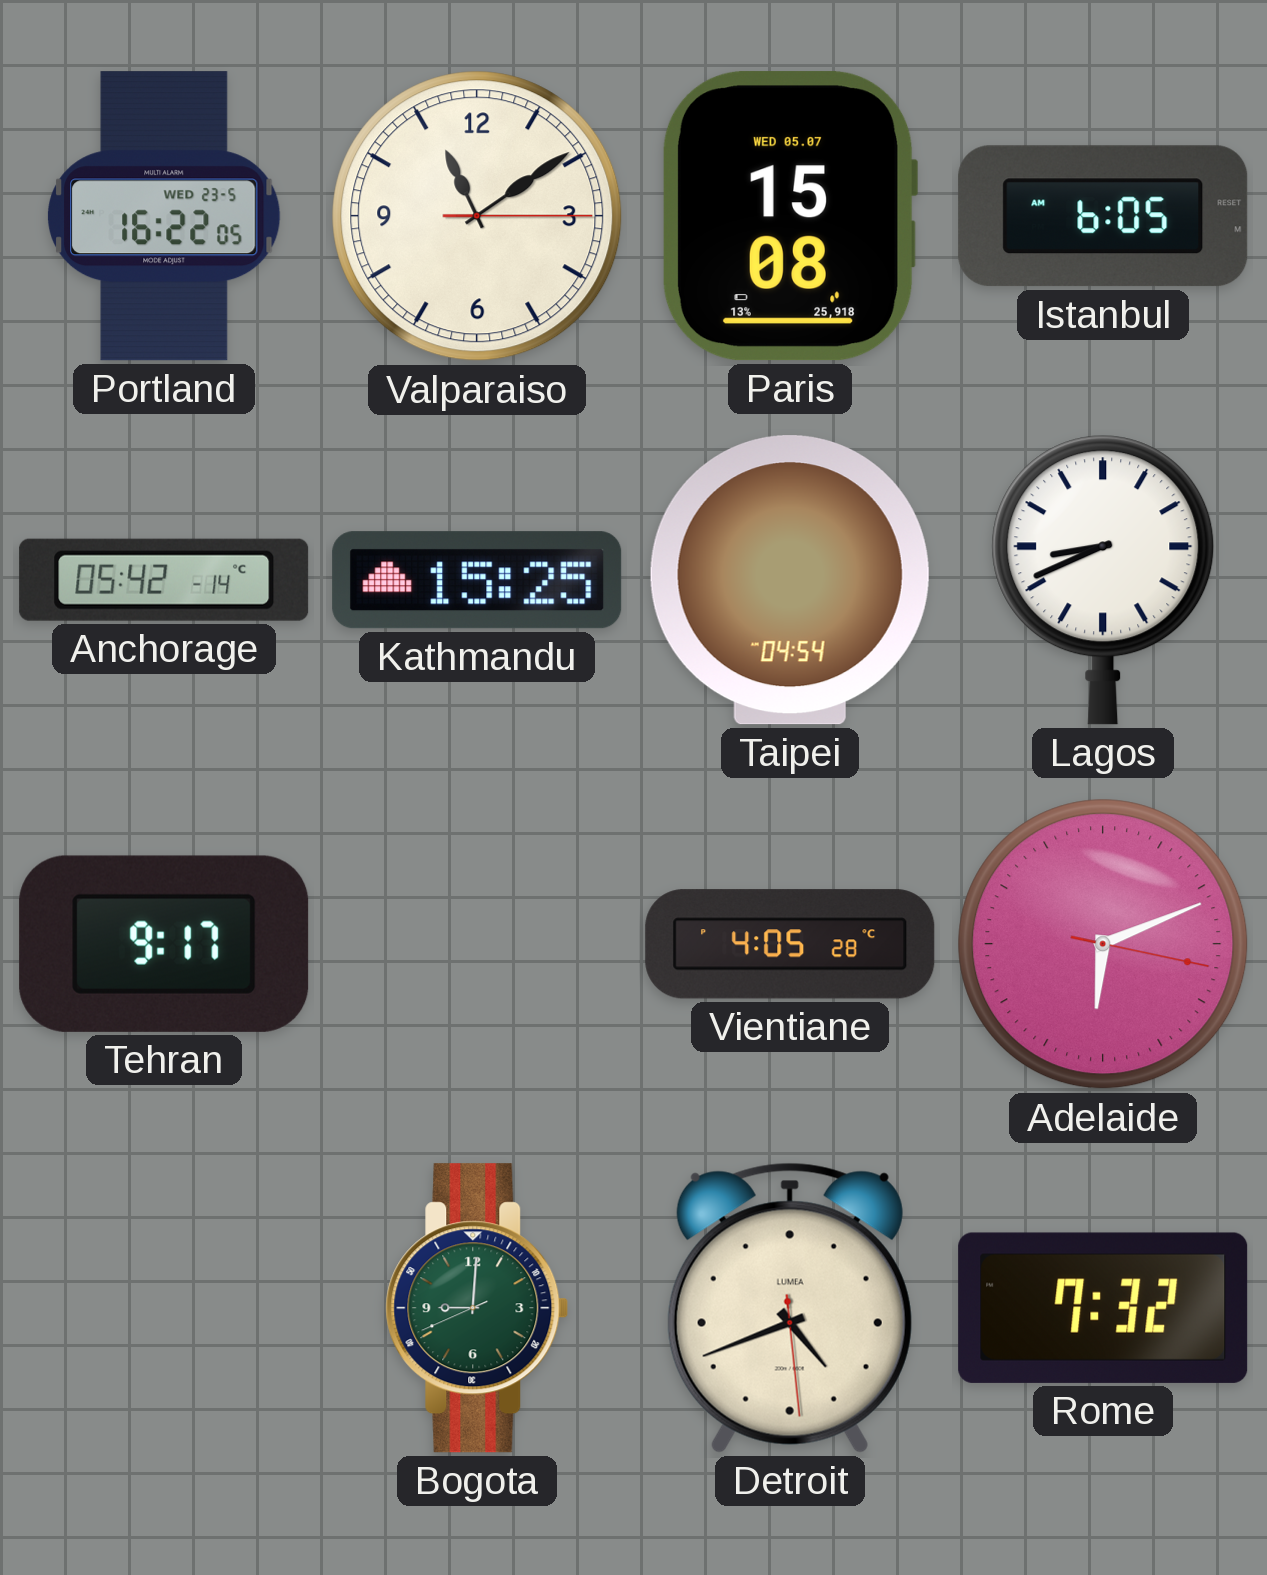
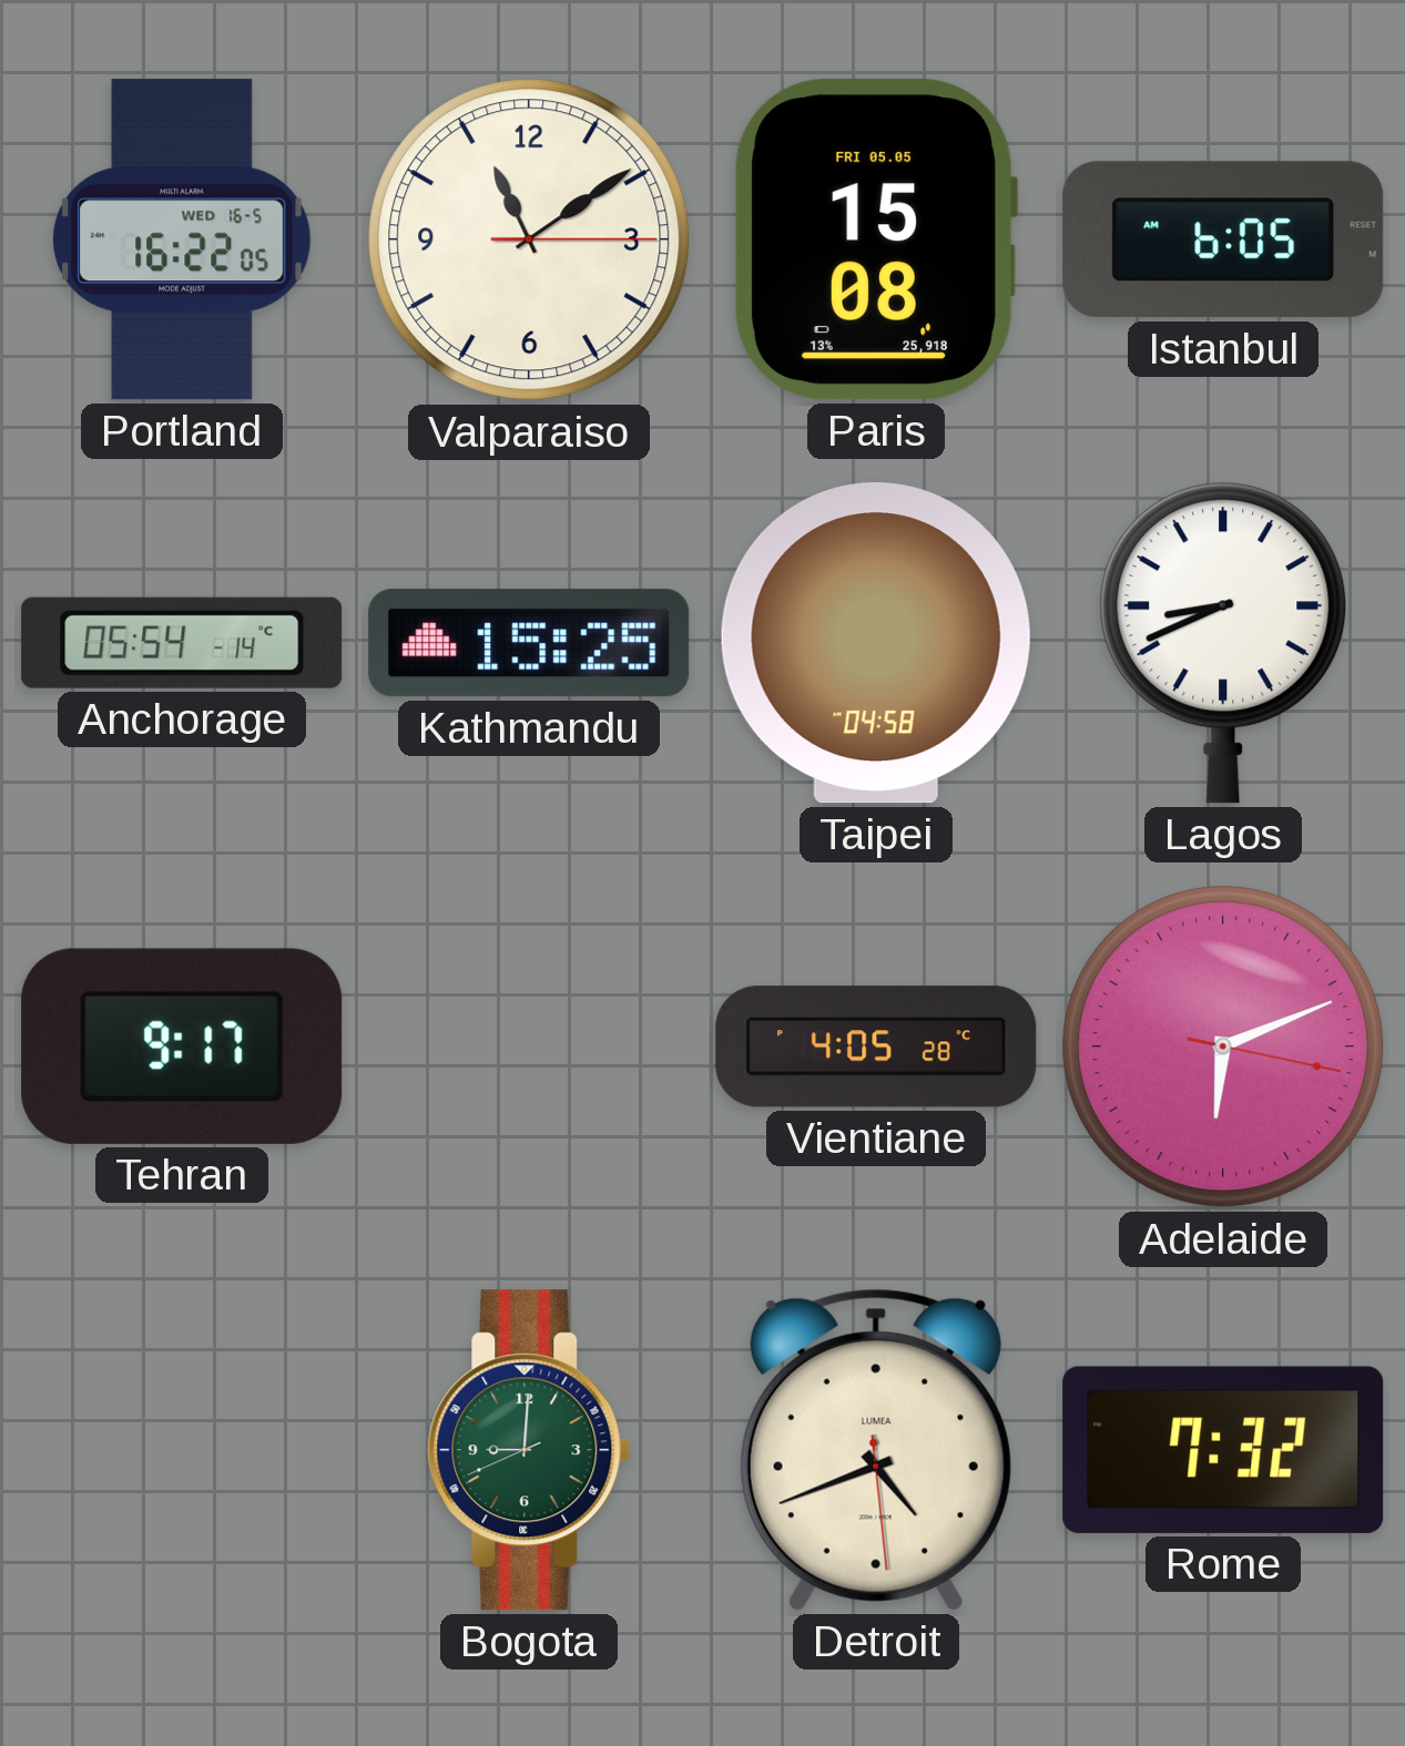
Portland date: WED 23-5 -> WED 16-5
Paris date: WED 05.07 -> FRI 05.05
Anchorage: 05:42 -> 05:54
Taipei: 04:54 -> 04:58
